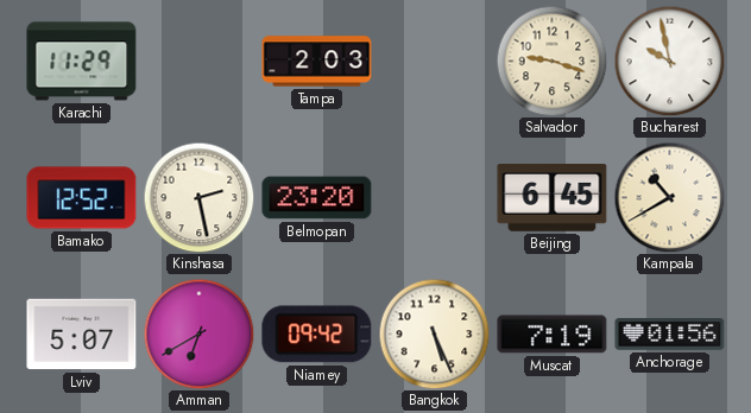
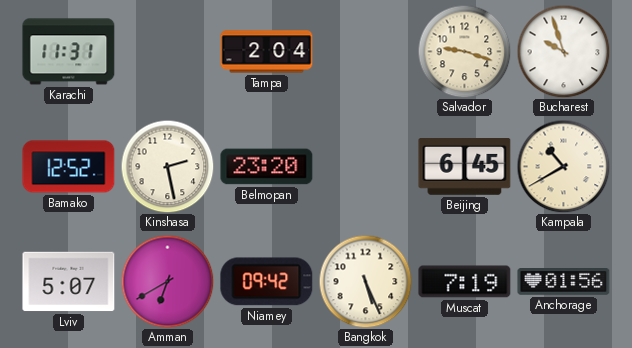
Karachi: 11:29 -> 11:31
Tampa: 2:03 -> 2:04
Bucharest: 9:58 -> 9:57
